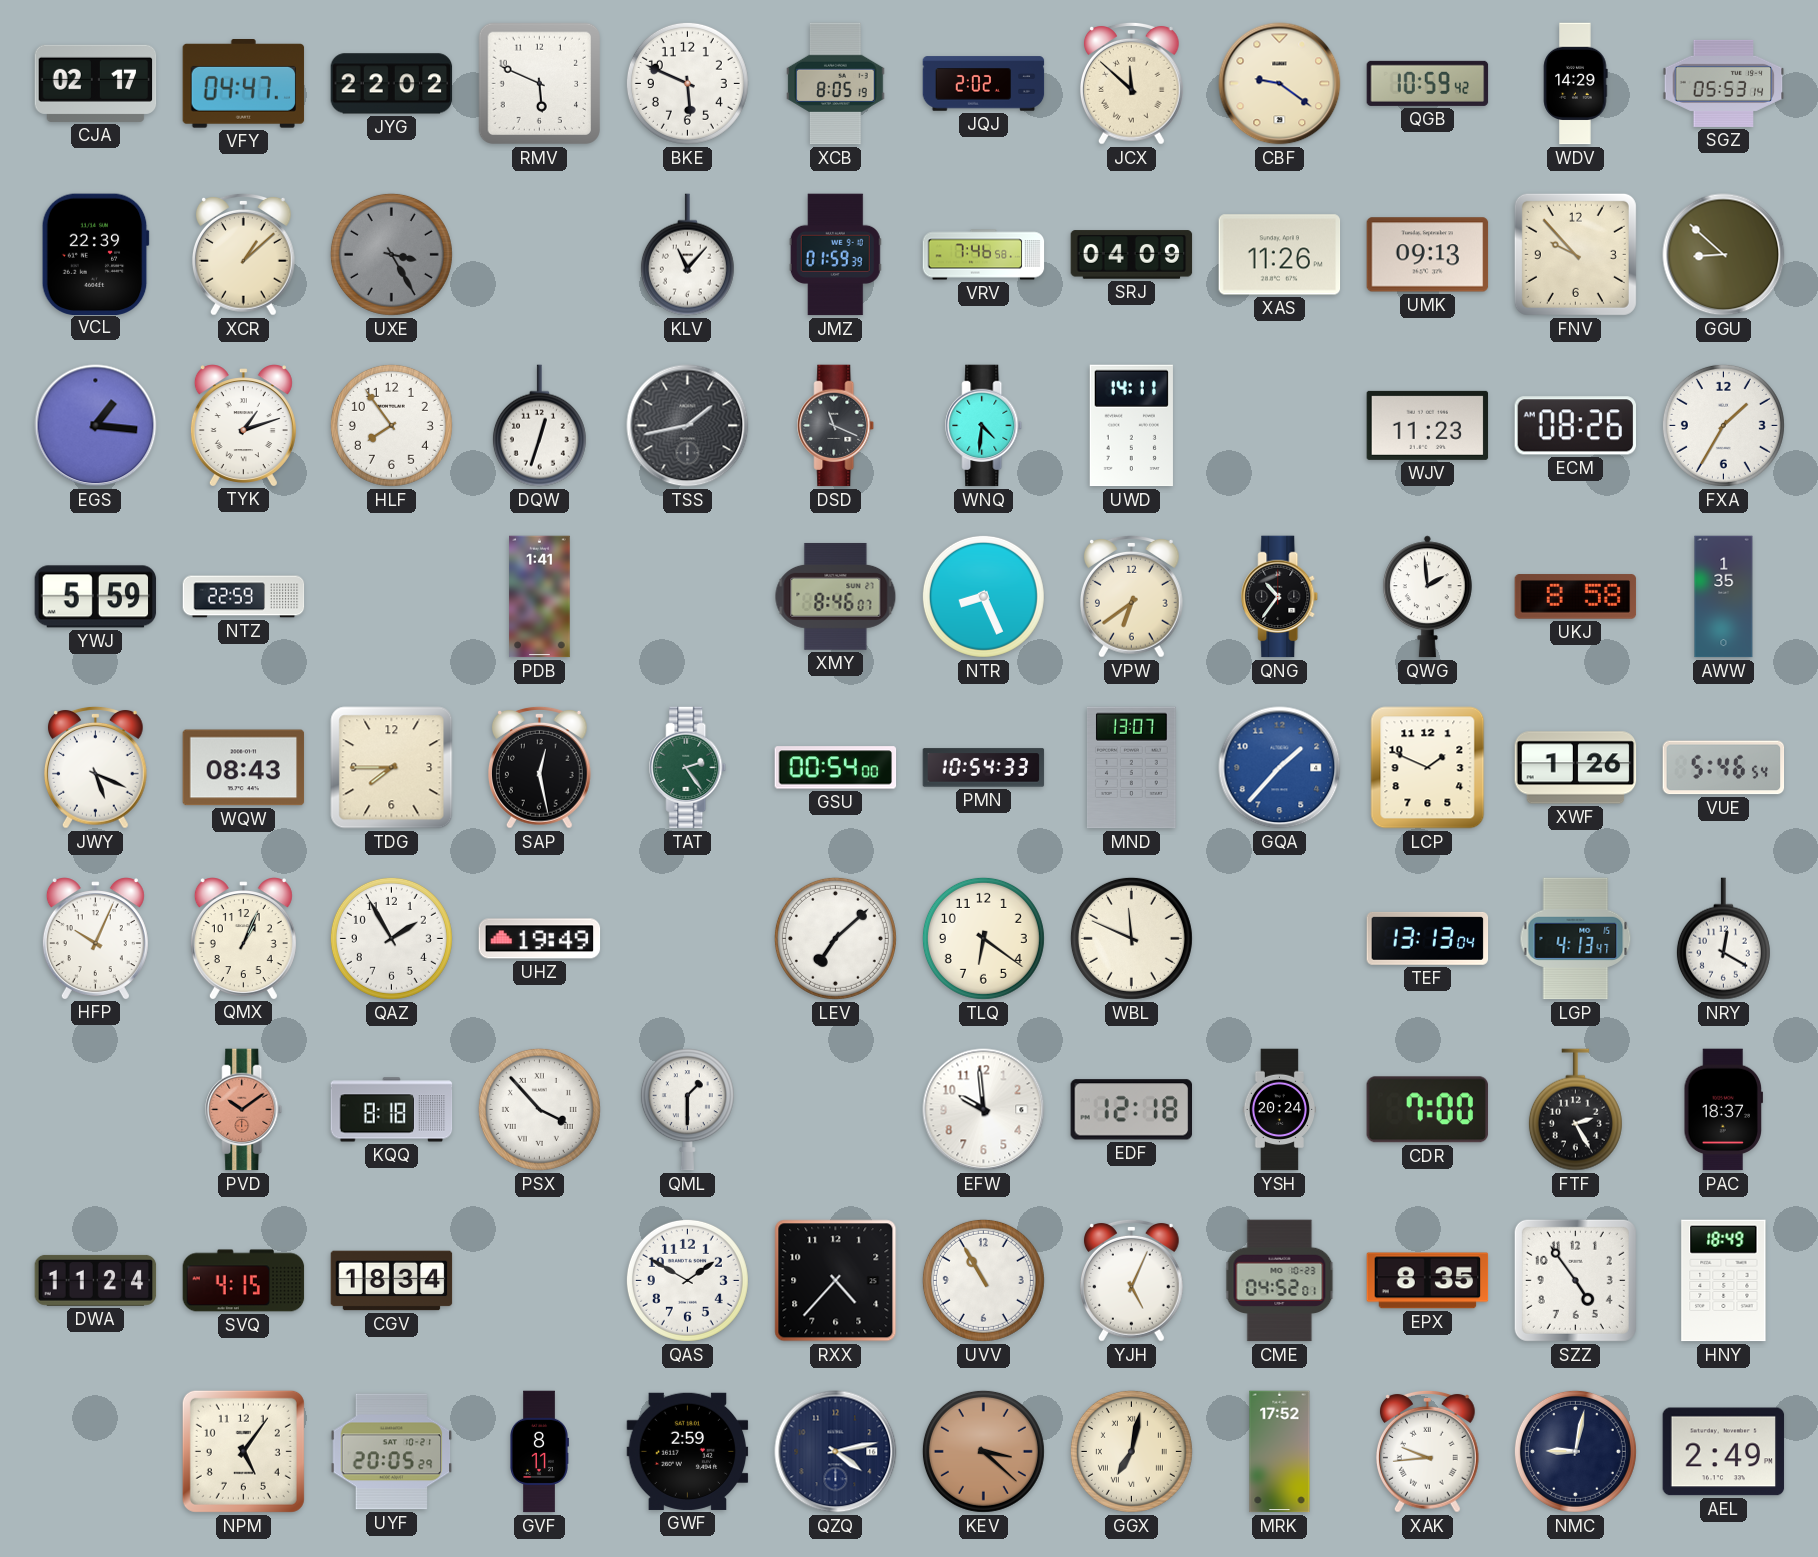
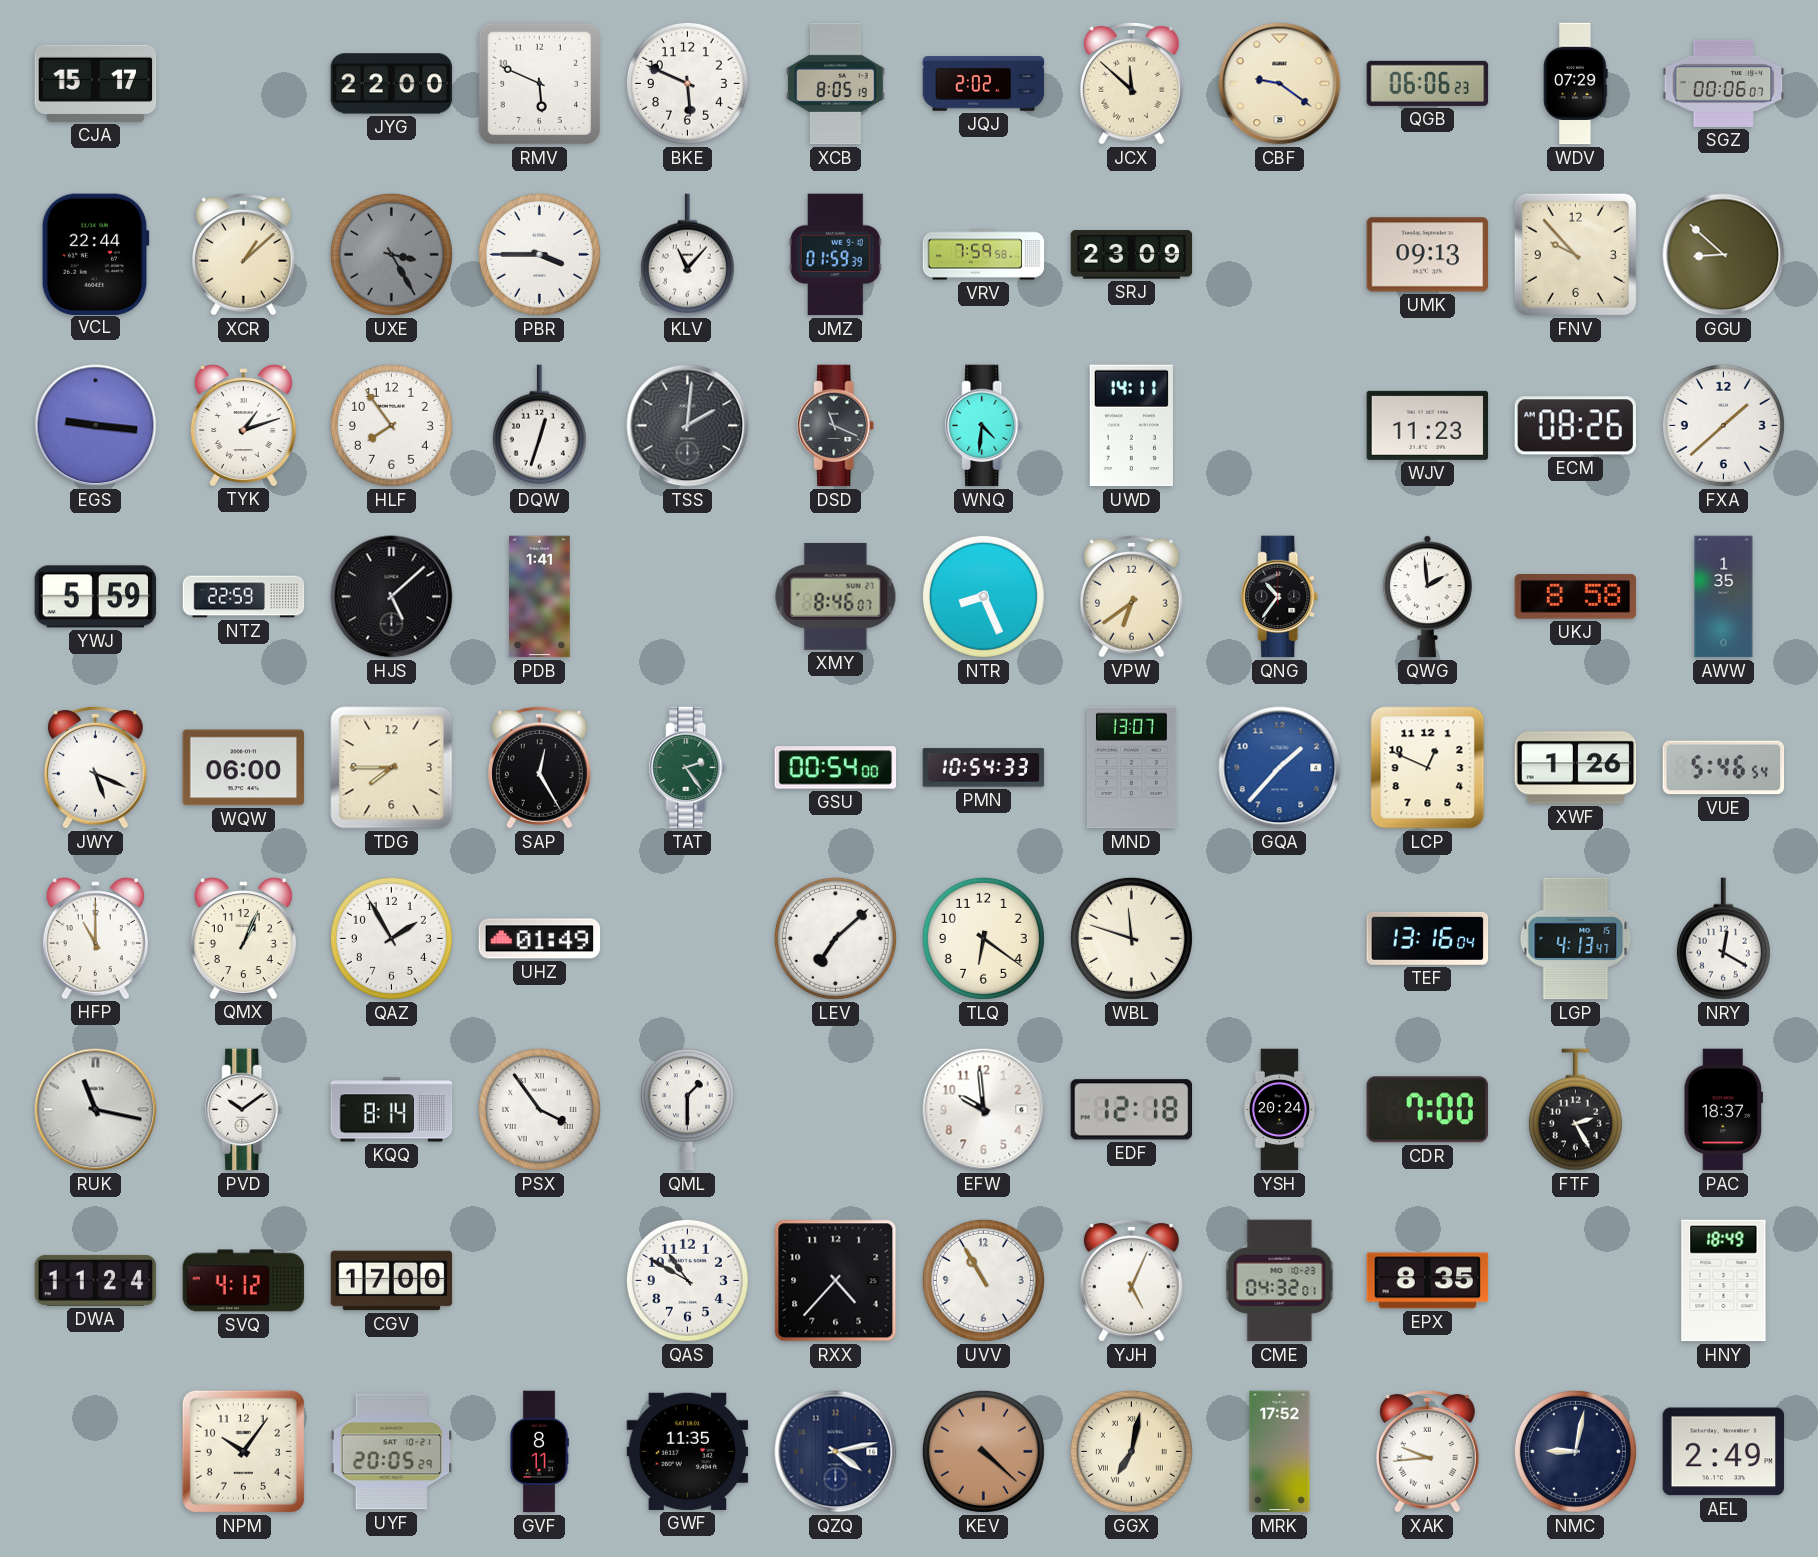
CJA: 02:17 -> 15:17
VFY: 04:47 -> none
JYG: 22:02 -> 22:00
QGB: 10:59 -> 06:06
WDV: 14:29 -> 07:29
SGZ: 05:53 -> 00:06
VCL: 22:39 -> 22:44
PBR: none -> 3:45
VRV: 7:46 -> 7:59
SRJ: 04:09 -> 23:09
XAS: 11:26 -> none
EGS: 1:16 -> 9:16
TSS: 1:43 -> 2:01
FXA: 1:35 -> 1:38
HJS: none -> 5:08
WQW: 08:43 -> 06:00
SAP: 12:28 -> 12:25
LCP: 1:49 -> 12:49
HFP: 10:04 -> 11:00
UHZ: 19:49 -> 01:49
WBL: 11:49 -> 11:48
TEF: 13:13 -> 13:16
RUK: none -> 11:17
PVD dial: salmon -> white
KQQ: 8:18 -> 8:14
PSX: 3:53 -> 3:54
SVQ: 4:15 -> 4:12
CGV: 18:34 -> 17:00
QAS: 1:50 -> 10:50
CME: 04:52 -> 04:32
SZZ: 4:54 -> none
NPM: 5:06 -> 10:06
GWF: 2:59 -> 11:35
KEV: 3:22 -> 4:22
